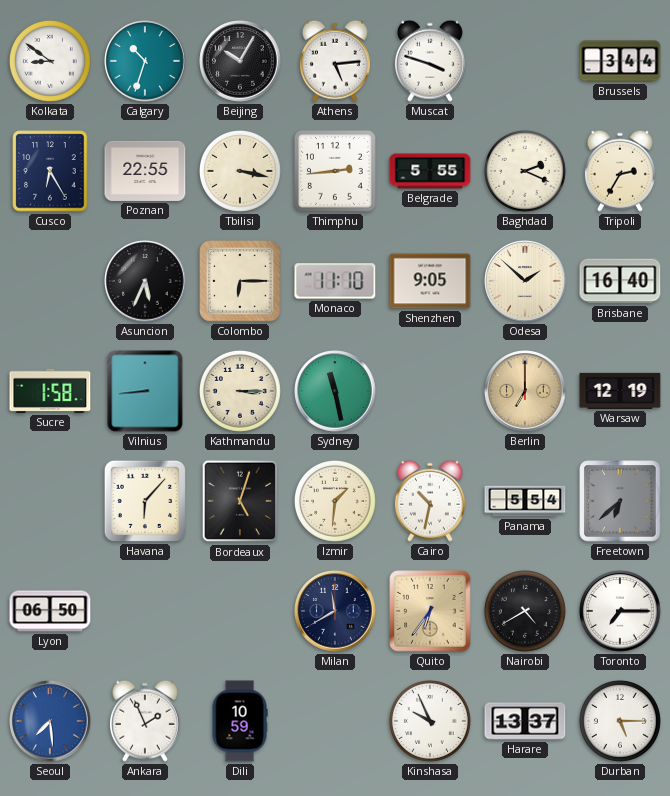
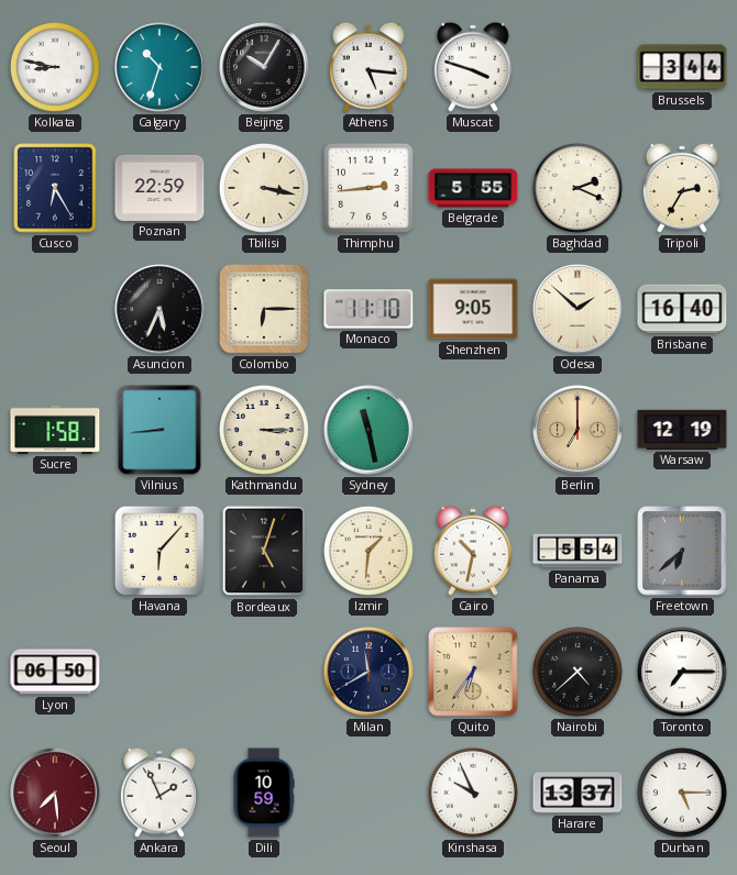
Kolkata: 8:51 -> 8:47
Athens: 5:14 -> 5:16
Poznan: 22:55 -> 22:59
Nairobi: 4:40 -> 4:38
Seoul dial: blue -> burgundy
